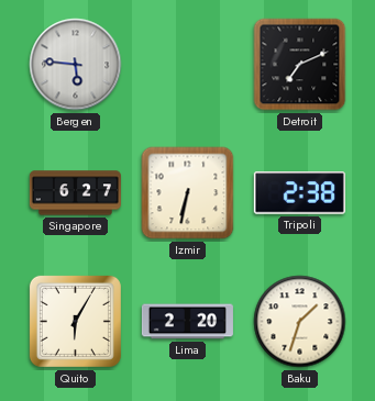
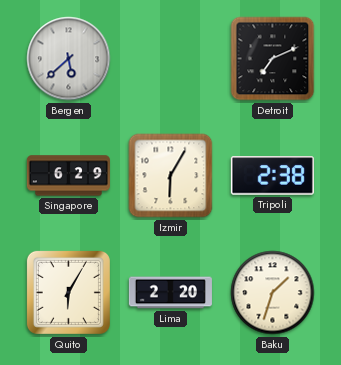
Bergen: 5:46 -> 5:38
Singapore: 6:27 -> 6:29
Izmir: 6:32 -> 6:05
